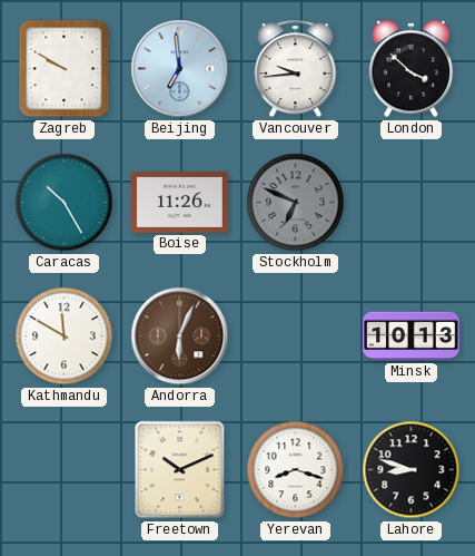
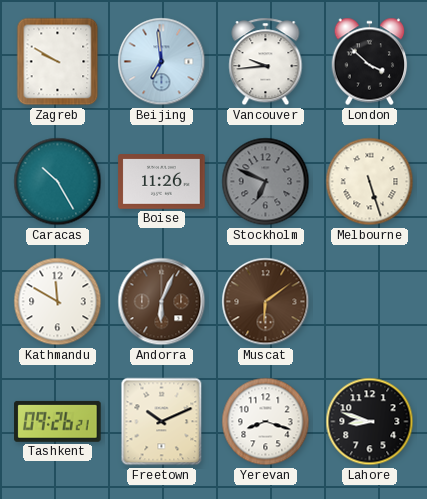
Melbourne: none -> 5:27
Muscat: none -> 6:09
Minsk: 10:13 -> none
Tashkent: none -> 09:26
